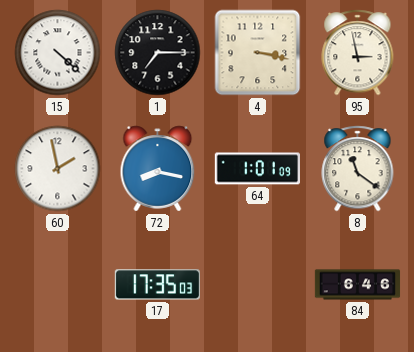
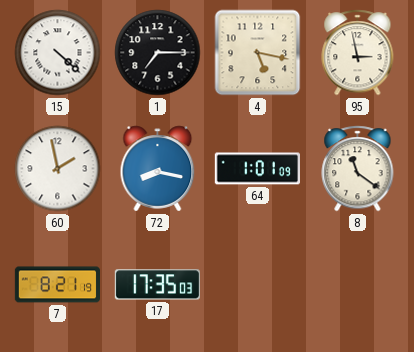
4: 3:17 -> 5:17
7: none -> 8:21
84: 6:46 -> none
